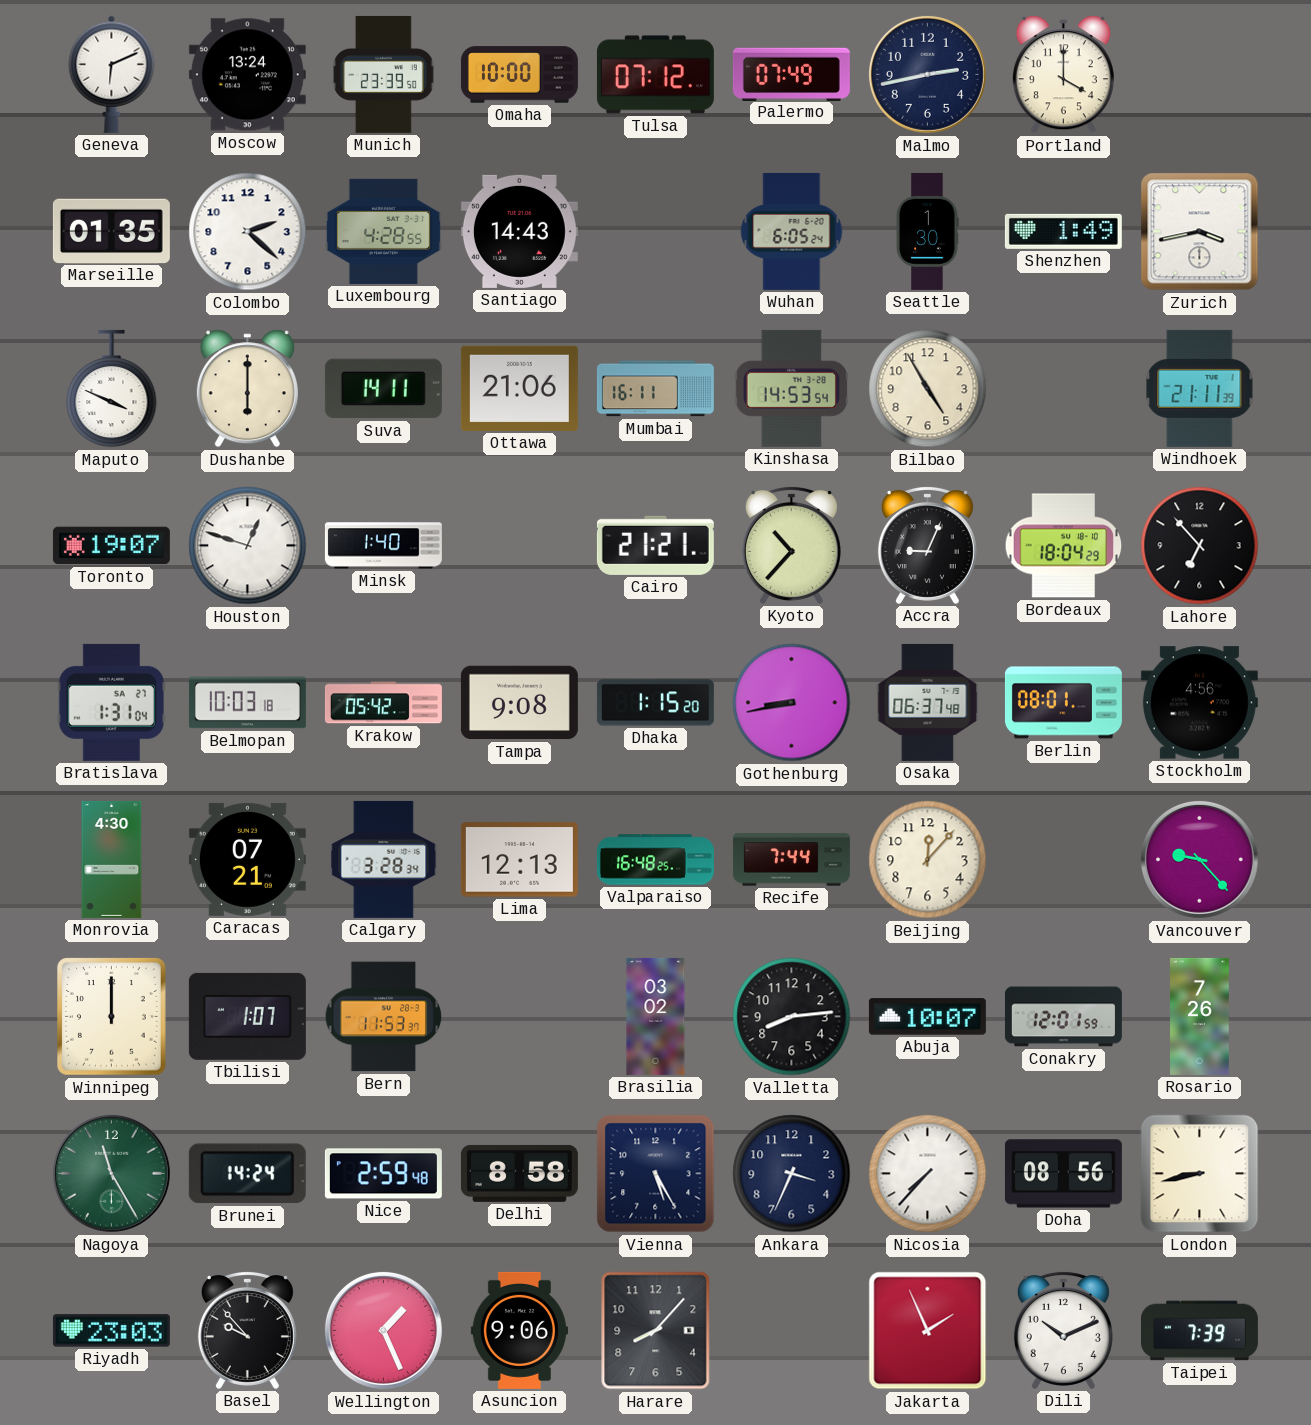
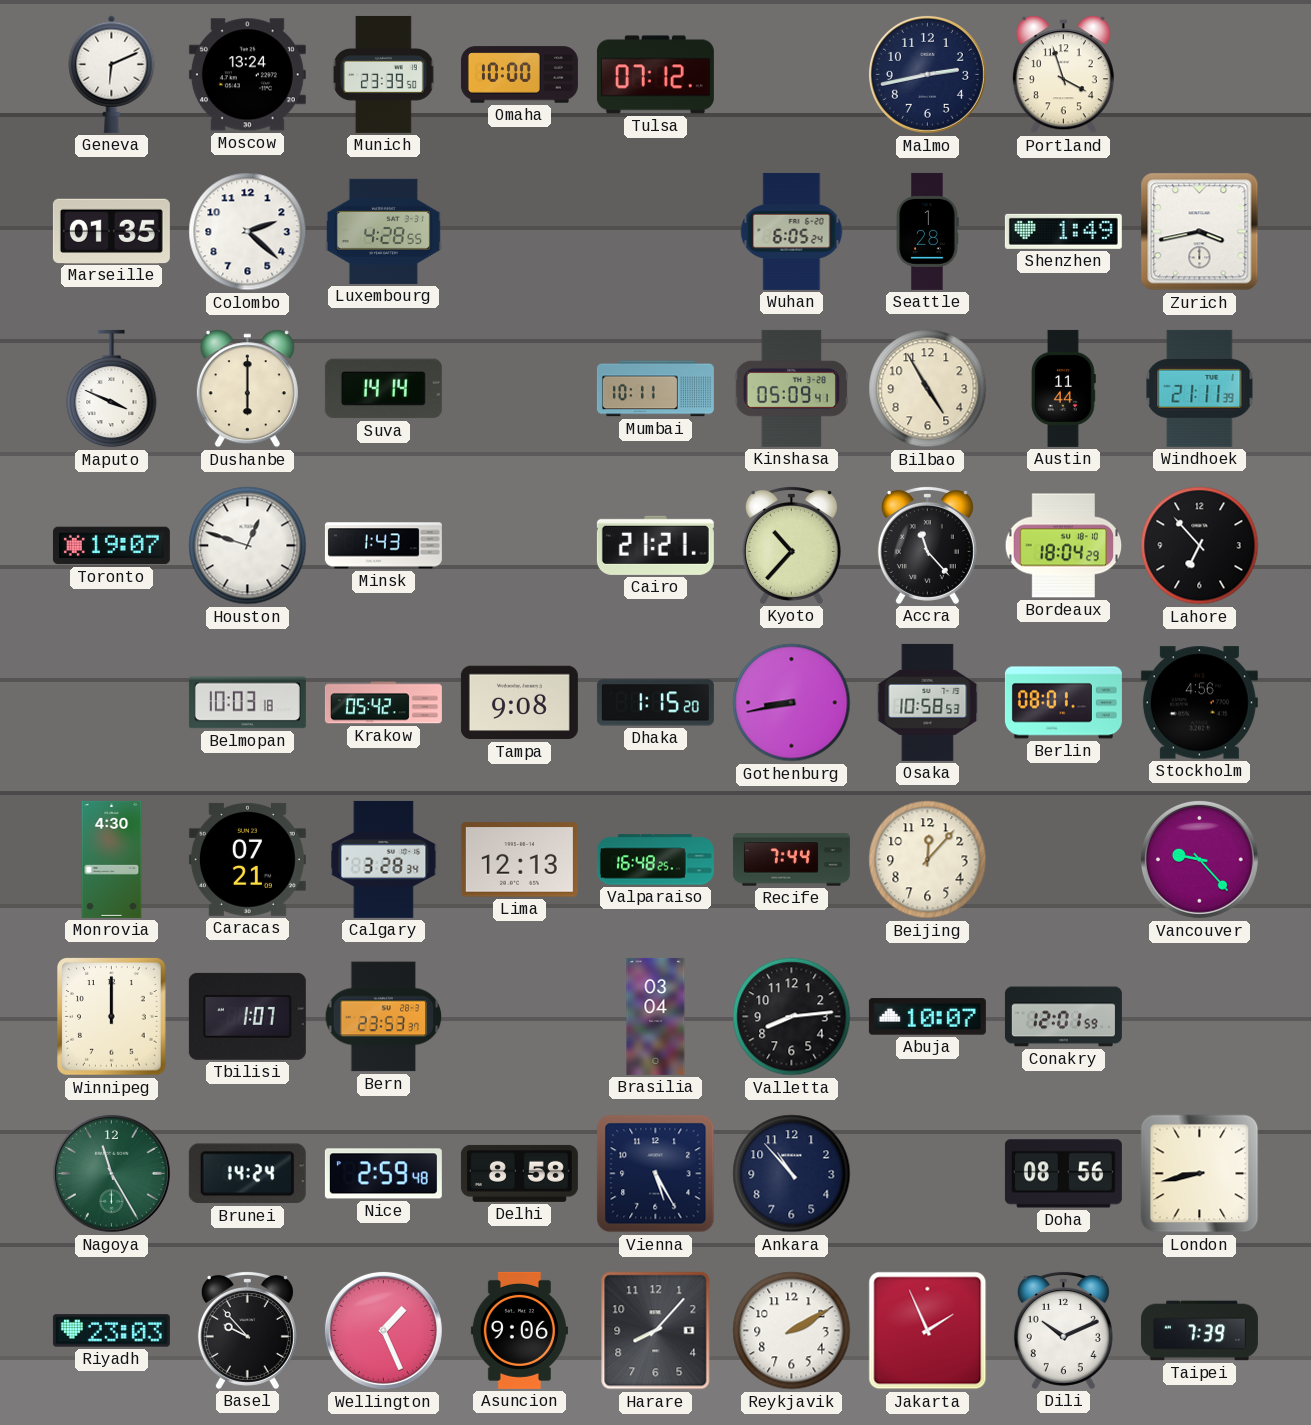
Palermo: 07:49 -> none
Portland: 4:00 -> 3:57
Santiago: 14:43 -> none
Seattle: 1:30 -> 1:28
Suva: 14:11 -> 14:14
Ottawa: 21:06 -> none
Mumbai: 16:11 -> 10:11
Kinshasa: 14:53 -> 05:09
Austin: none -> 11:44
Minsk: 1:40 -> 1:43
Accra: 9:04 -> 11:23
Bratislava: 1:31 -> none
Osaka: 06:37 -> 10:58
Bern: 11:53 -> 23:53
Brasilia: 03:02 -> 03:04
Rosario: 7:26 -> none
Ankara: 3:34 -> 10:53
Nicosia: 7:37 -> none
Reykjavik: none -> 2:10
